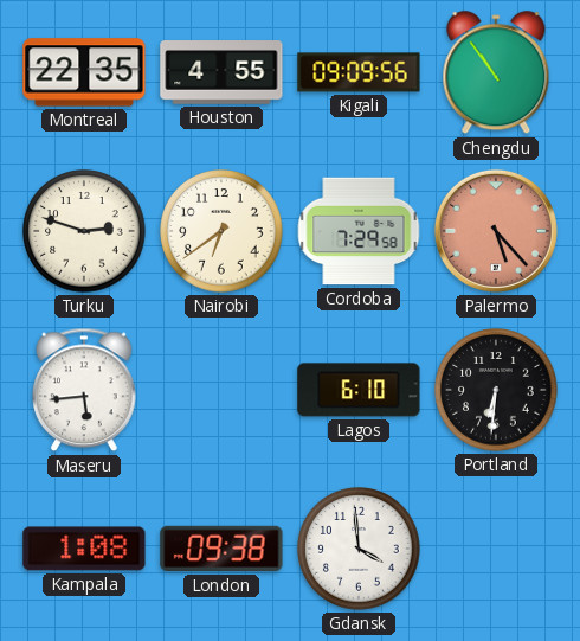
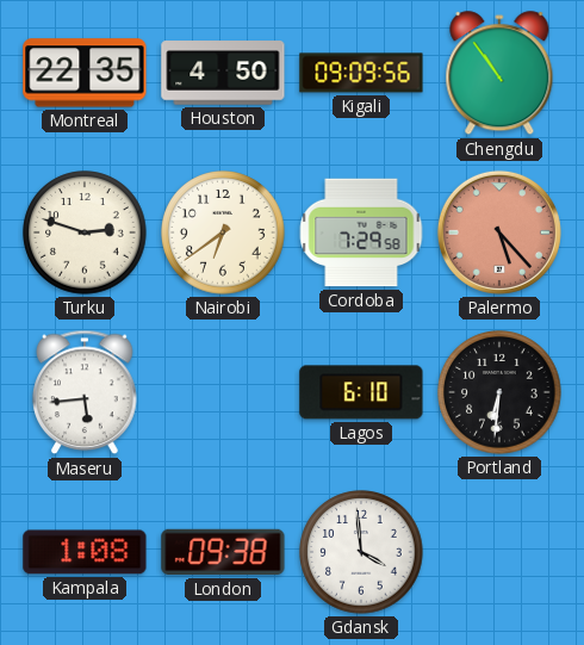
Houston: 4:55 -> 4:50
